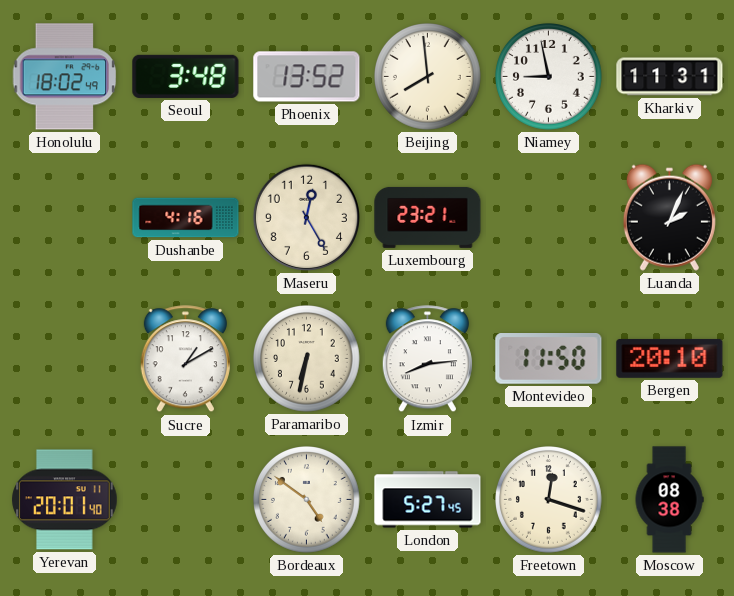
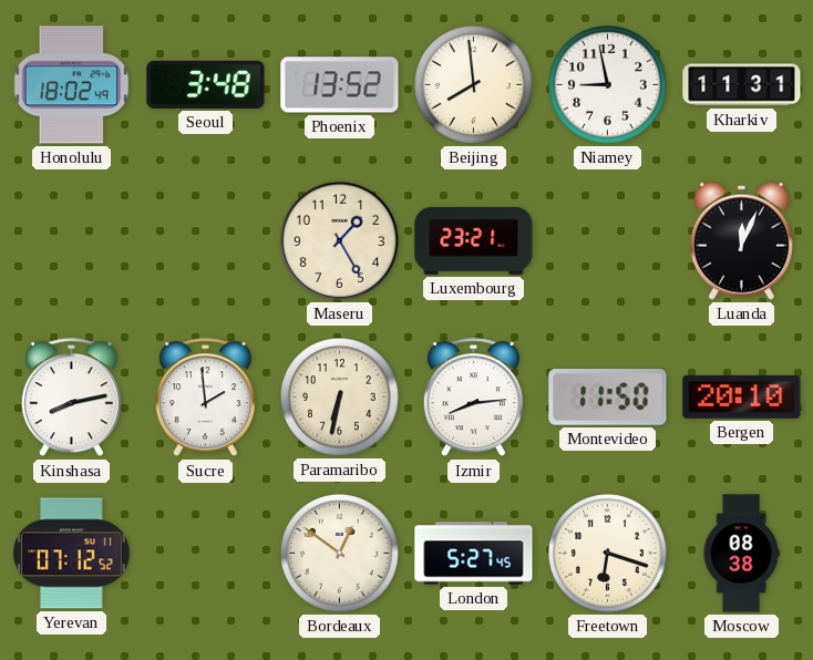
Dushanbe: 4:16 -> none
Maseru: 12:25 -> 1:25
Luanda: 2:04 -> 12:04
Kinshasa: none -> 8:13
Sucre: 1:10 -> 1:59
Yerevan: 20:01 -> 07:12
Bordeaux: 4:51 -> 12:51
Freetown: 12:18 -> 6:18
